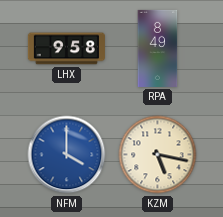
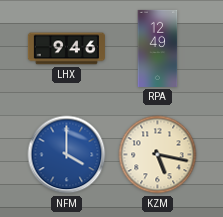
LHX: 9:58 -> 9:46
RPA: 8:49 -> 12:49
